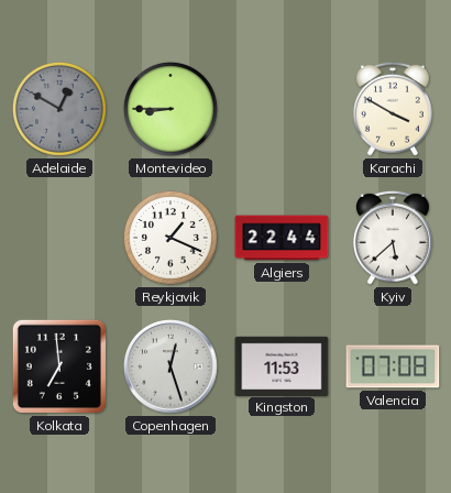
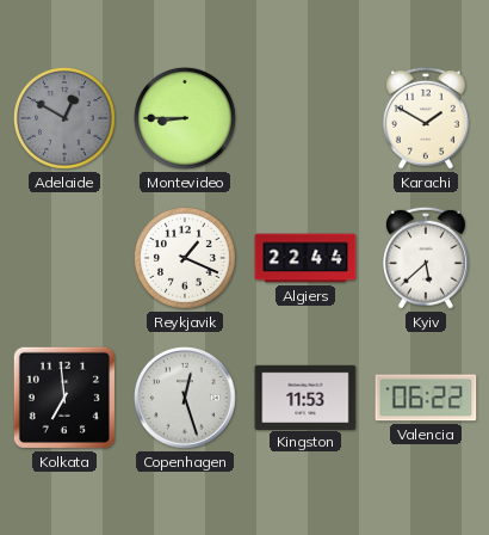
Karachi: 3:50 -> 1:50
Valencia: 07:08 -> 06:22
